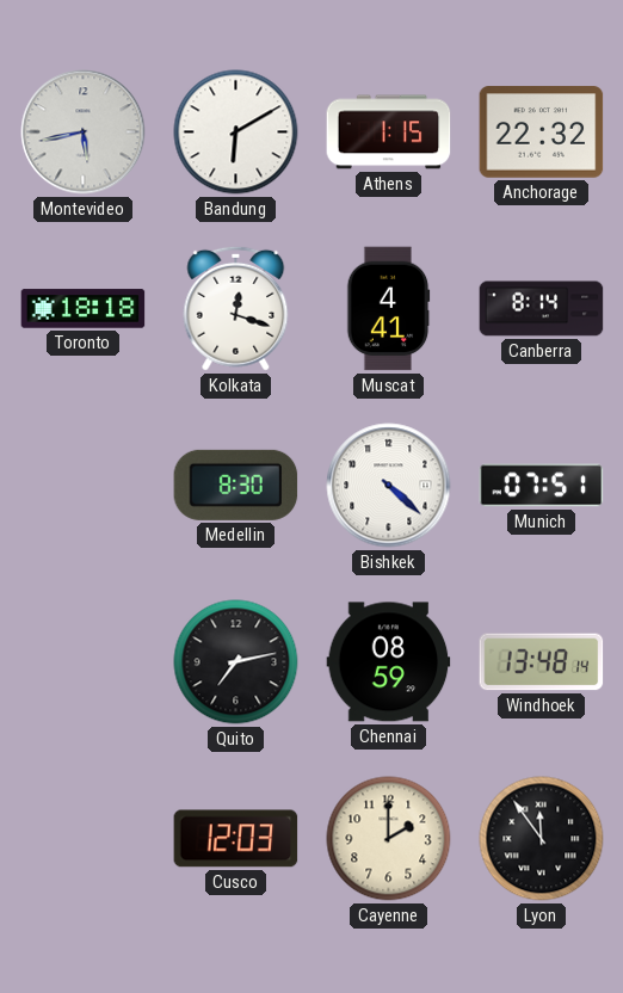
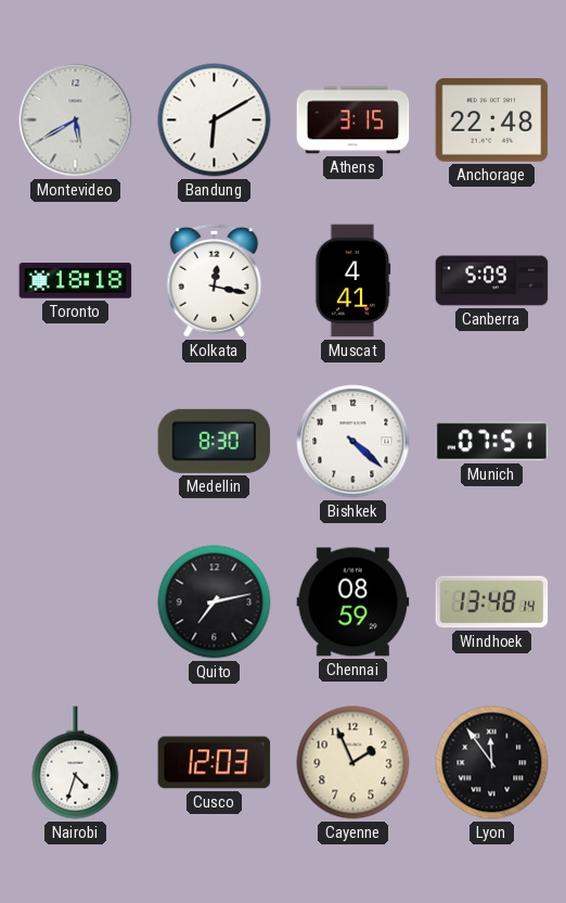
Montevideo: 5:43 -> 5:40
Athens: 1:15 -> 3:15
Anchorage: 22:32 -> 22:48
Kolkata: 12:18 -> 12:17
Canberra: 8:14 -> 5:09
Nairobi: none -> 4:33
Cayenne: 2:00 -> 1:56
